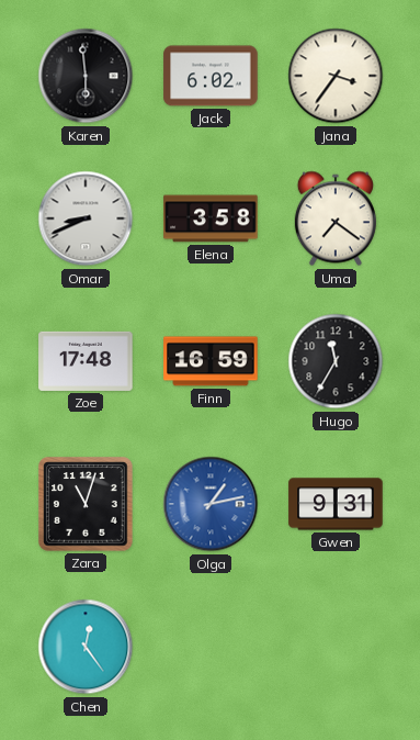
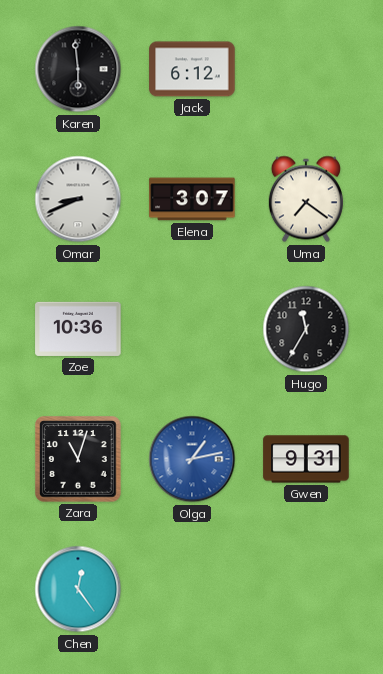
Jack: 6:02 -> 6:12
Jana: 3:36 -> none
Elena: 3:58 -> 3:07
Zoe: 17:48 -> 10:36
Finn: 16:59 -> none
